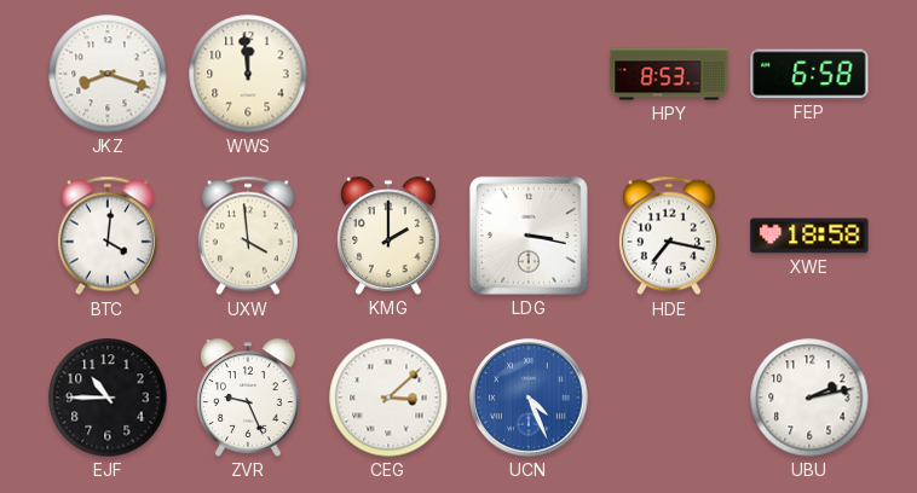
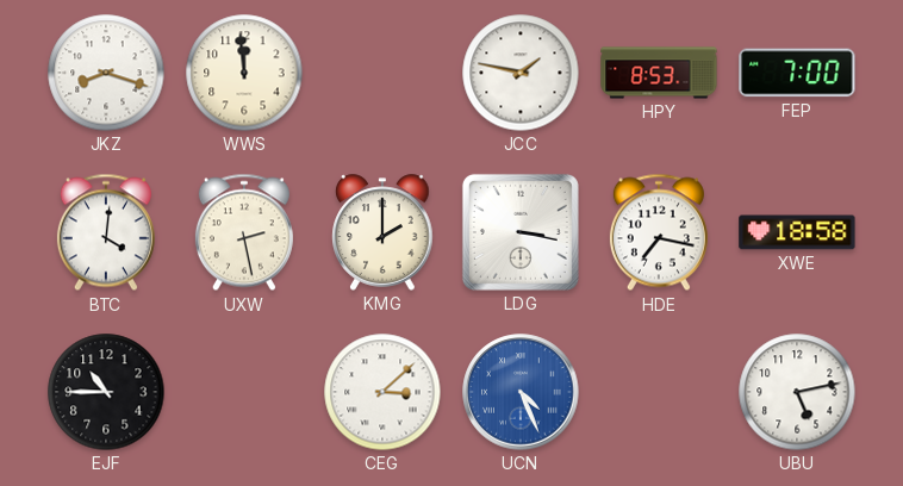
JCC: none -> 1:47
FEP: 6:58 -> 7:00
UXW: 3:59 -> 2:28
ZVR: 9:26 -> none
UBU: 2:13 -> 5:13
